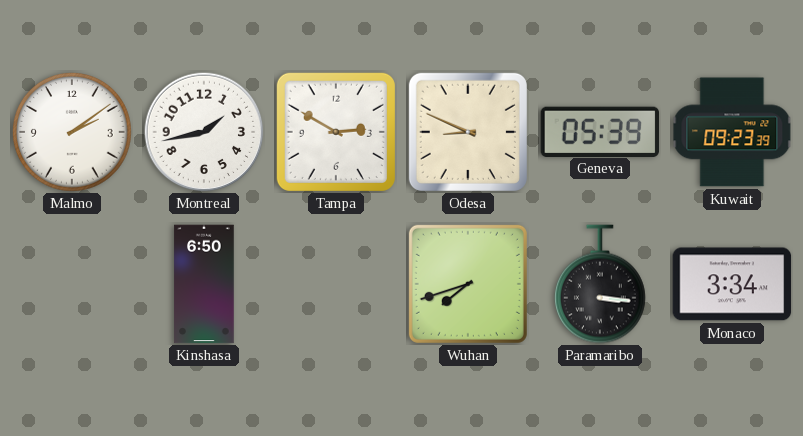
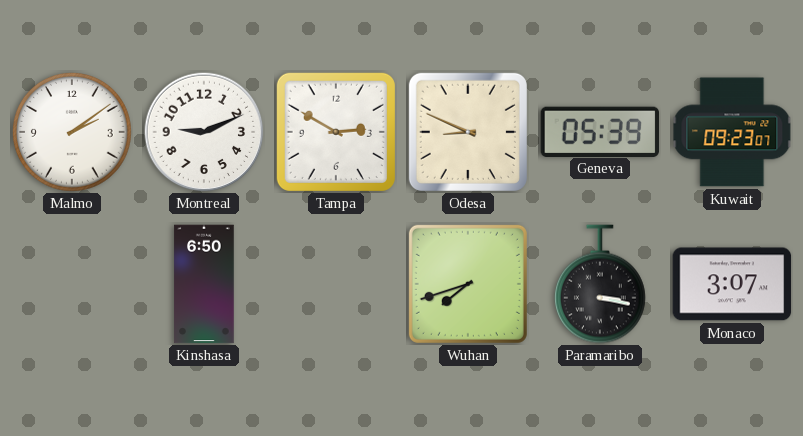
Montreal: 1:43 -> 9:11
Kuwait: 09:23:39 -> 09:23:07
Paramaribo: 3:16 -> 3:17
Monaco: 3:34 -> 3:07
